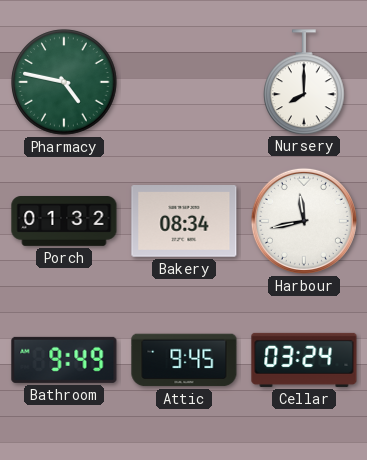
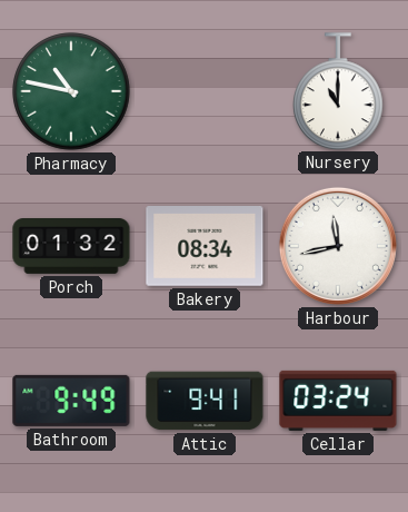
Pharmacy: 4:47 -> 10:47
Nursery: 8:00 -> 11:00
Attic: 9:45 -> 9:41
